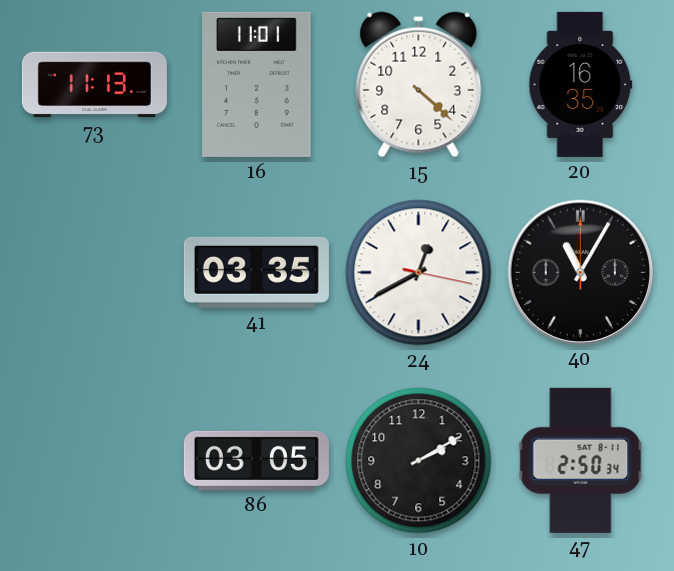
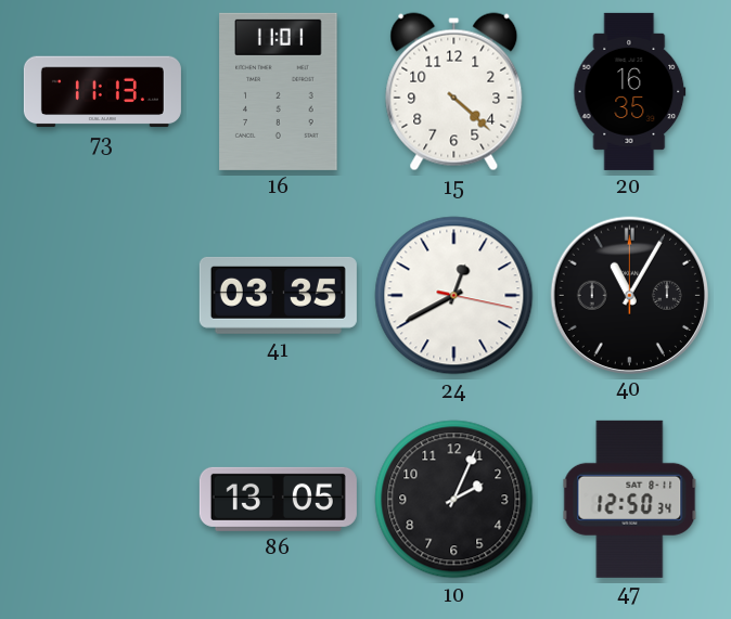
86: 03:05 -> 13:05
10: 2:10 -> 2:04
47: 2:50 -> 12:50
